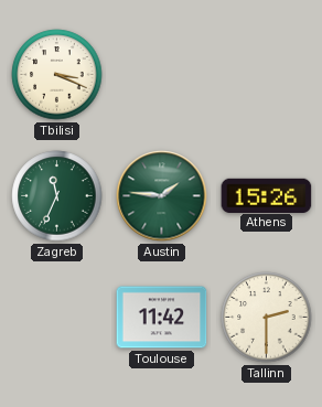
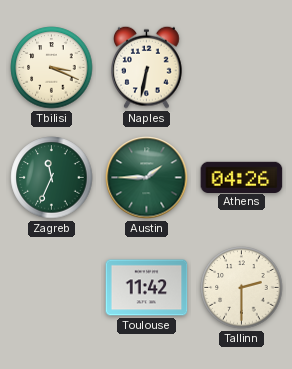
Naples: none -> 6:32
Austin: 1:46 -> 1:45
Athens: 15:26 -> 04:26
